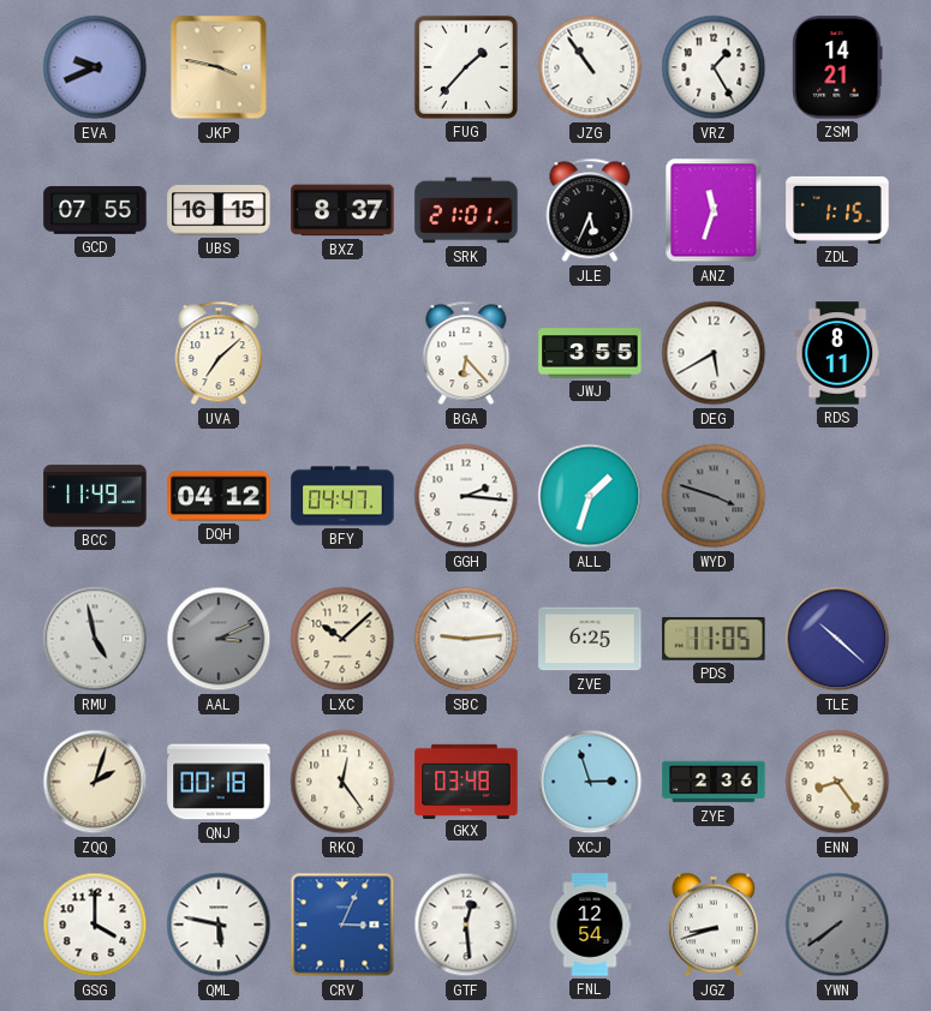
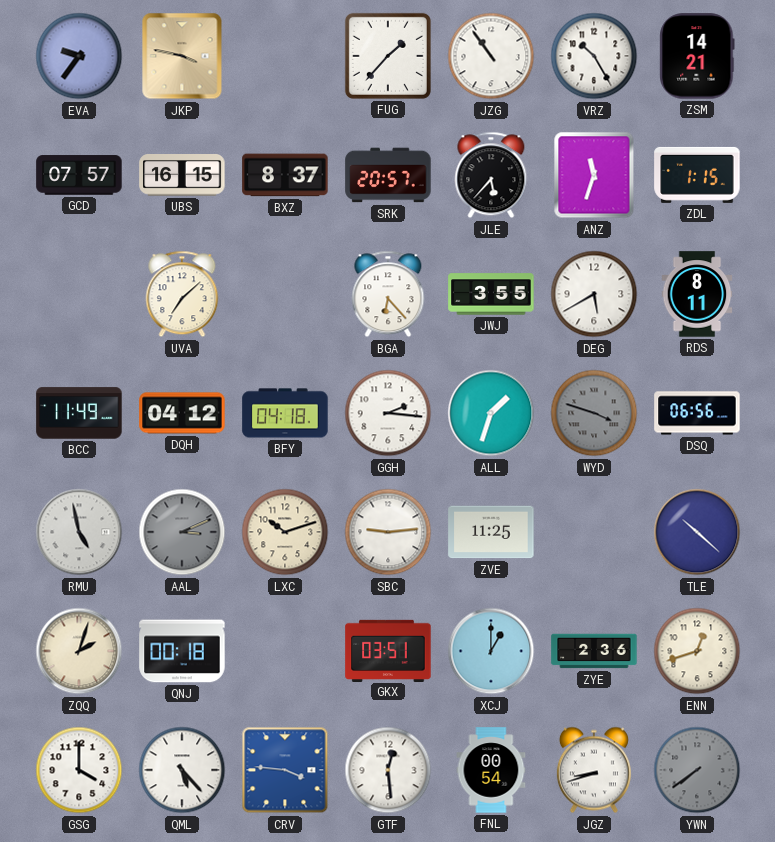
EVA: 9:41 -> 9:36
VRZ: 1:25 -> 10:25
GCD: 07:55 -> 07:57
SRK: 21:01 -> 20:57
JLE: 5:34 -> 5:37
BFY: 04:47 -> 04:18
DSQ: none -> 06:56
LXC: 10:08 -> 10:12
ZVE: 6:25 -> 11:25
PDS: 11:05 -> none
RKQ: 12:24 -> none
GKX: 03:48 -> 03:51
XCJ: 2:57 -> 1:00
ENN: 8:24 -> 12:42
QML: 5:47 -> 5:23
CRV: 3:04 -> 3:46
FNL: 12:54 -> 00:54
